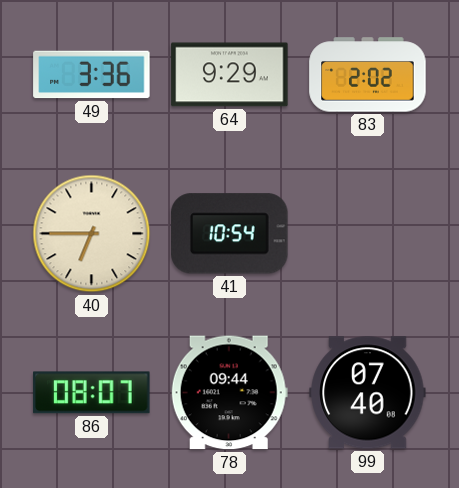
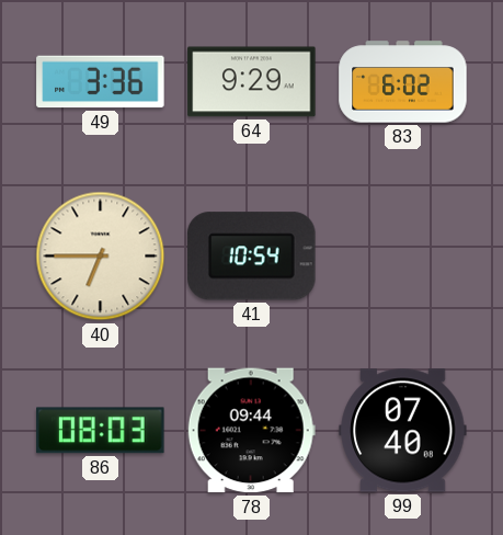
83: 2:02 -> 6:02
86: 08:07 -> 08:03
